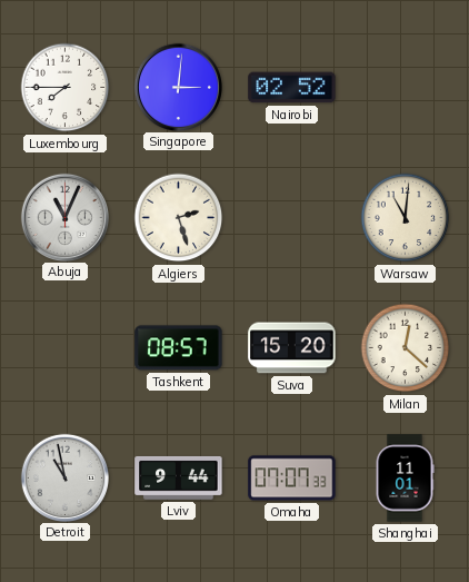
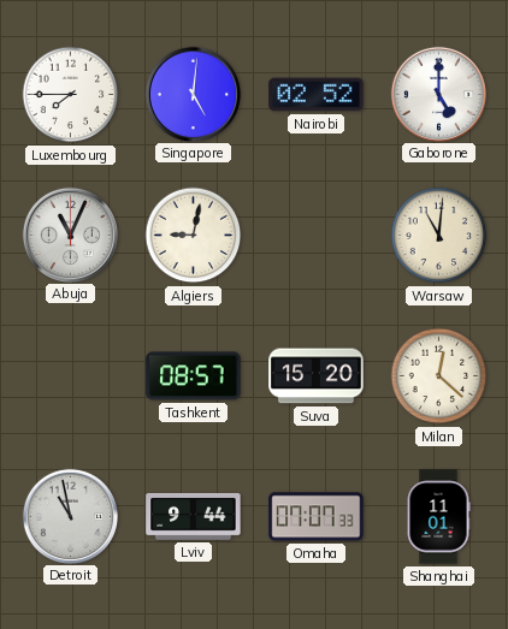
Singapore: 3:01 -> 5:01
Gaborone: none -> 5:00
Algiers: 2:27 -> 9:02
